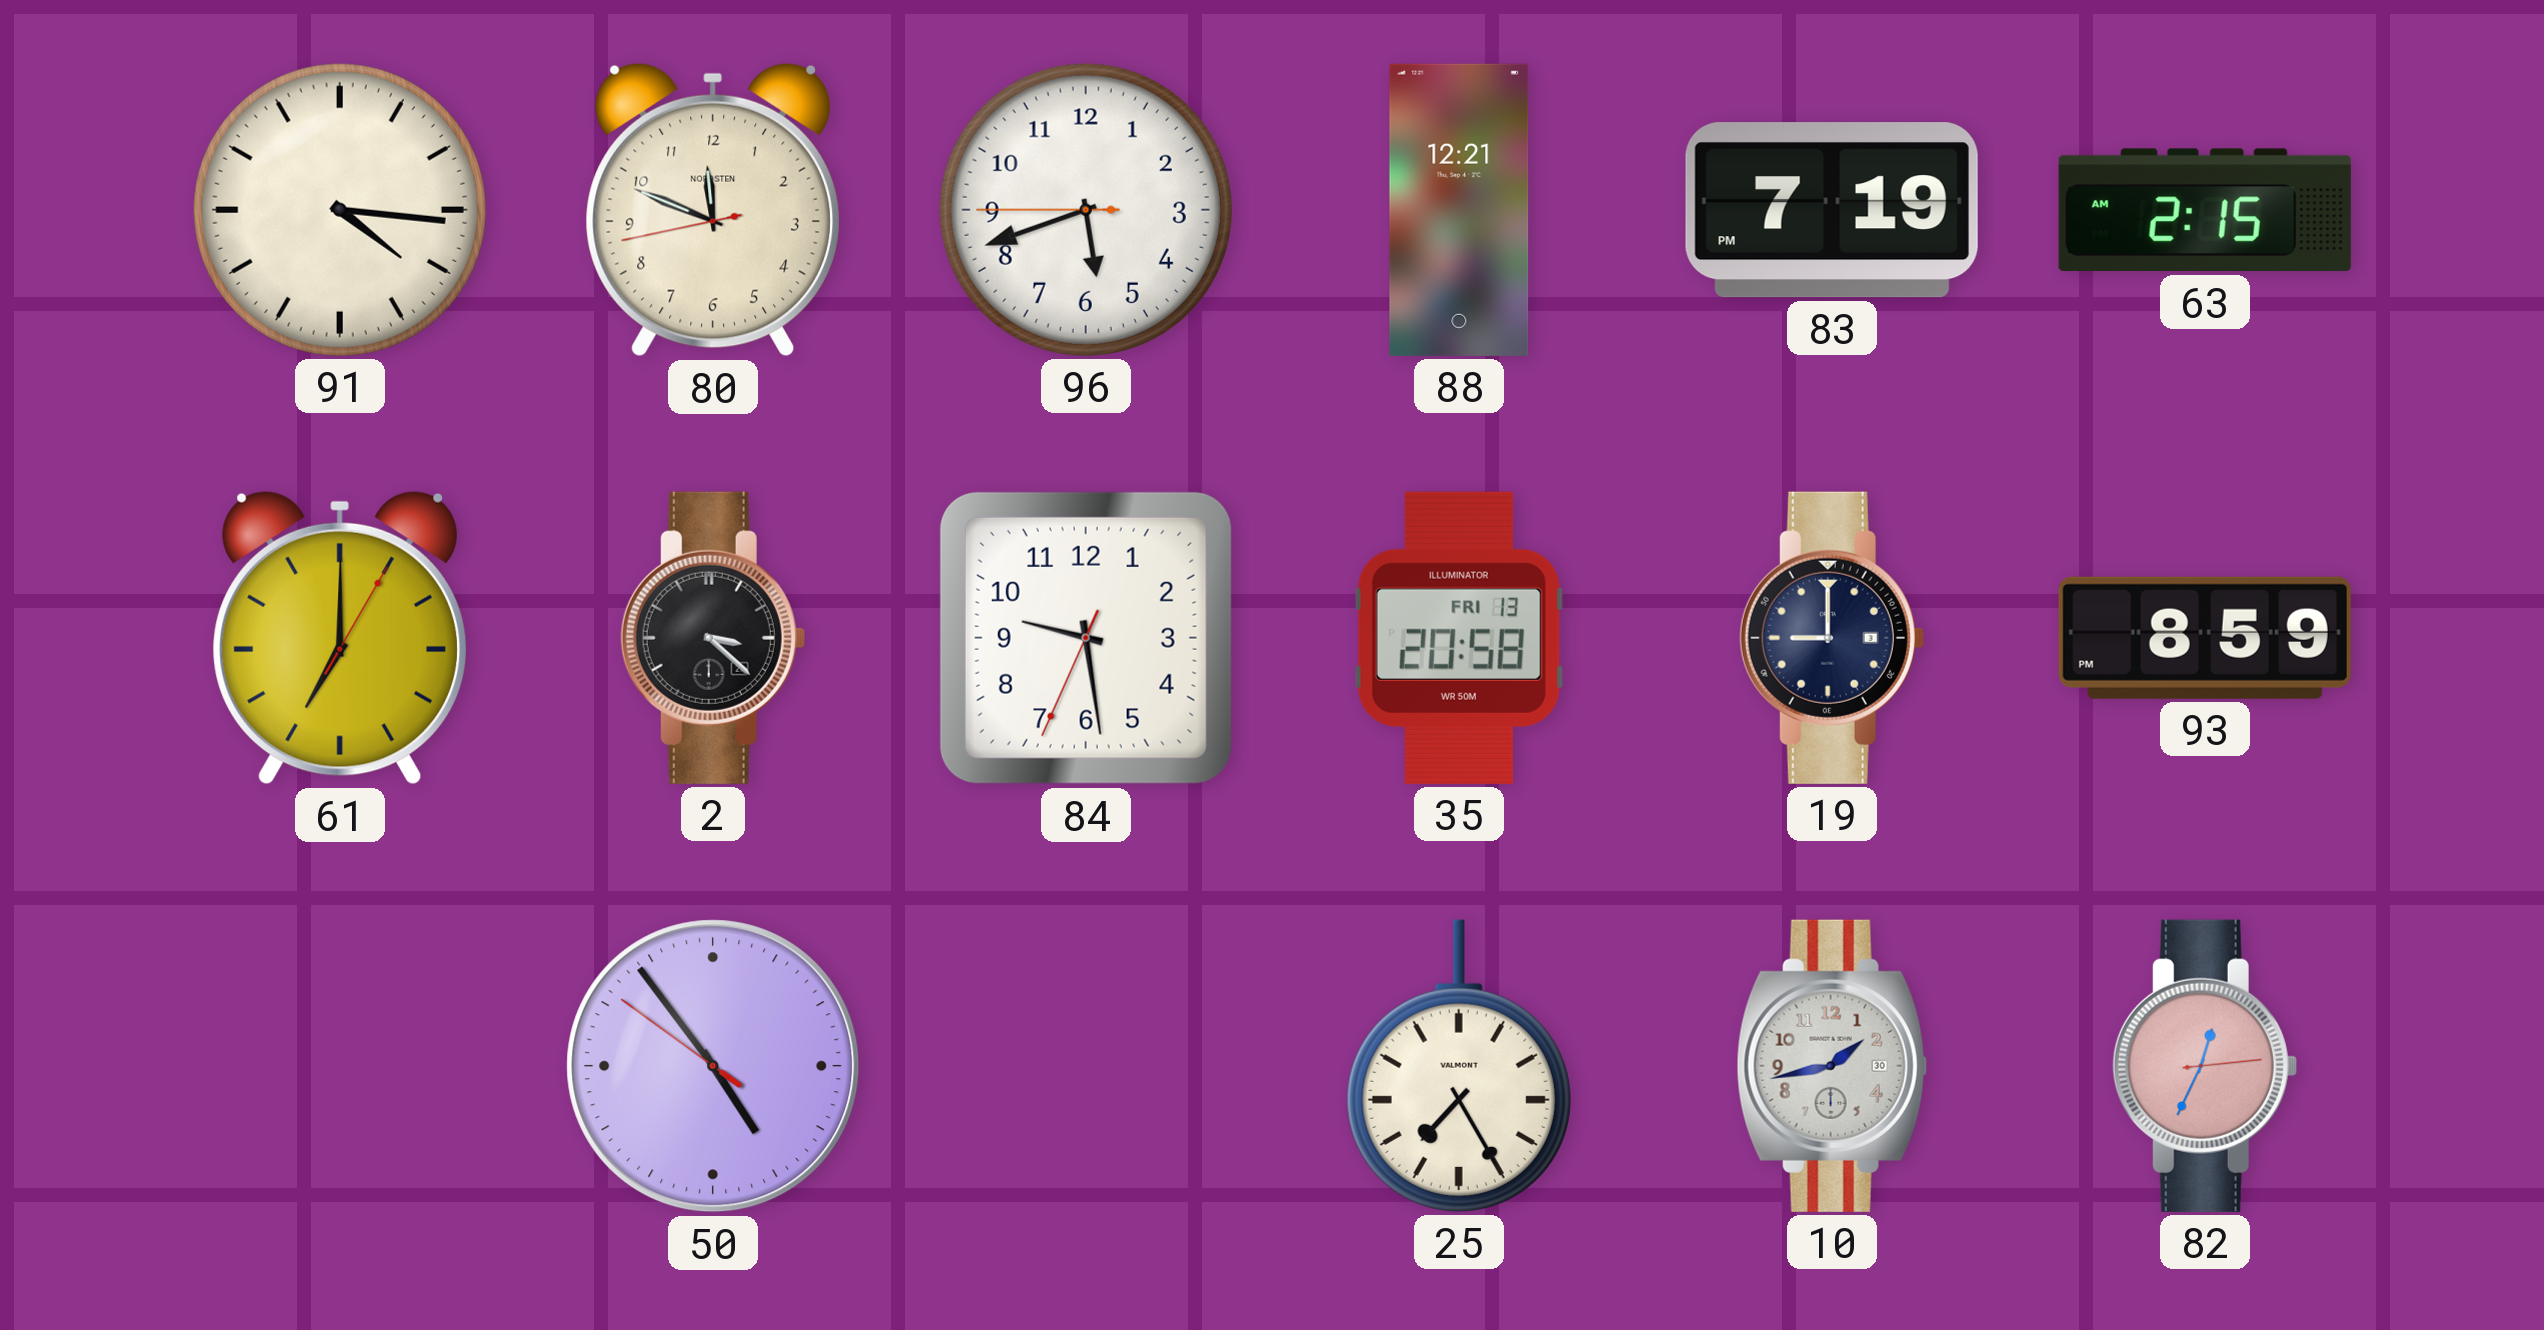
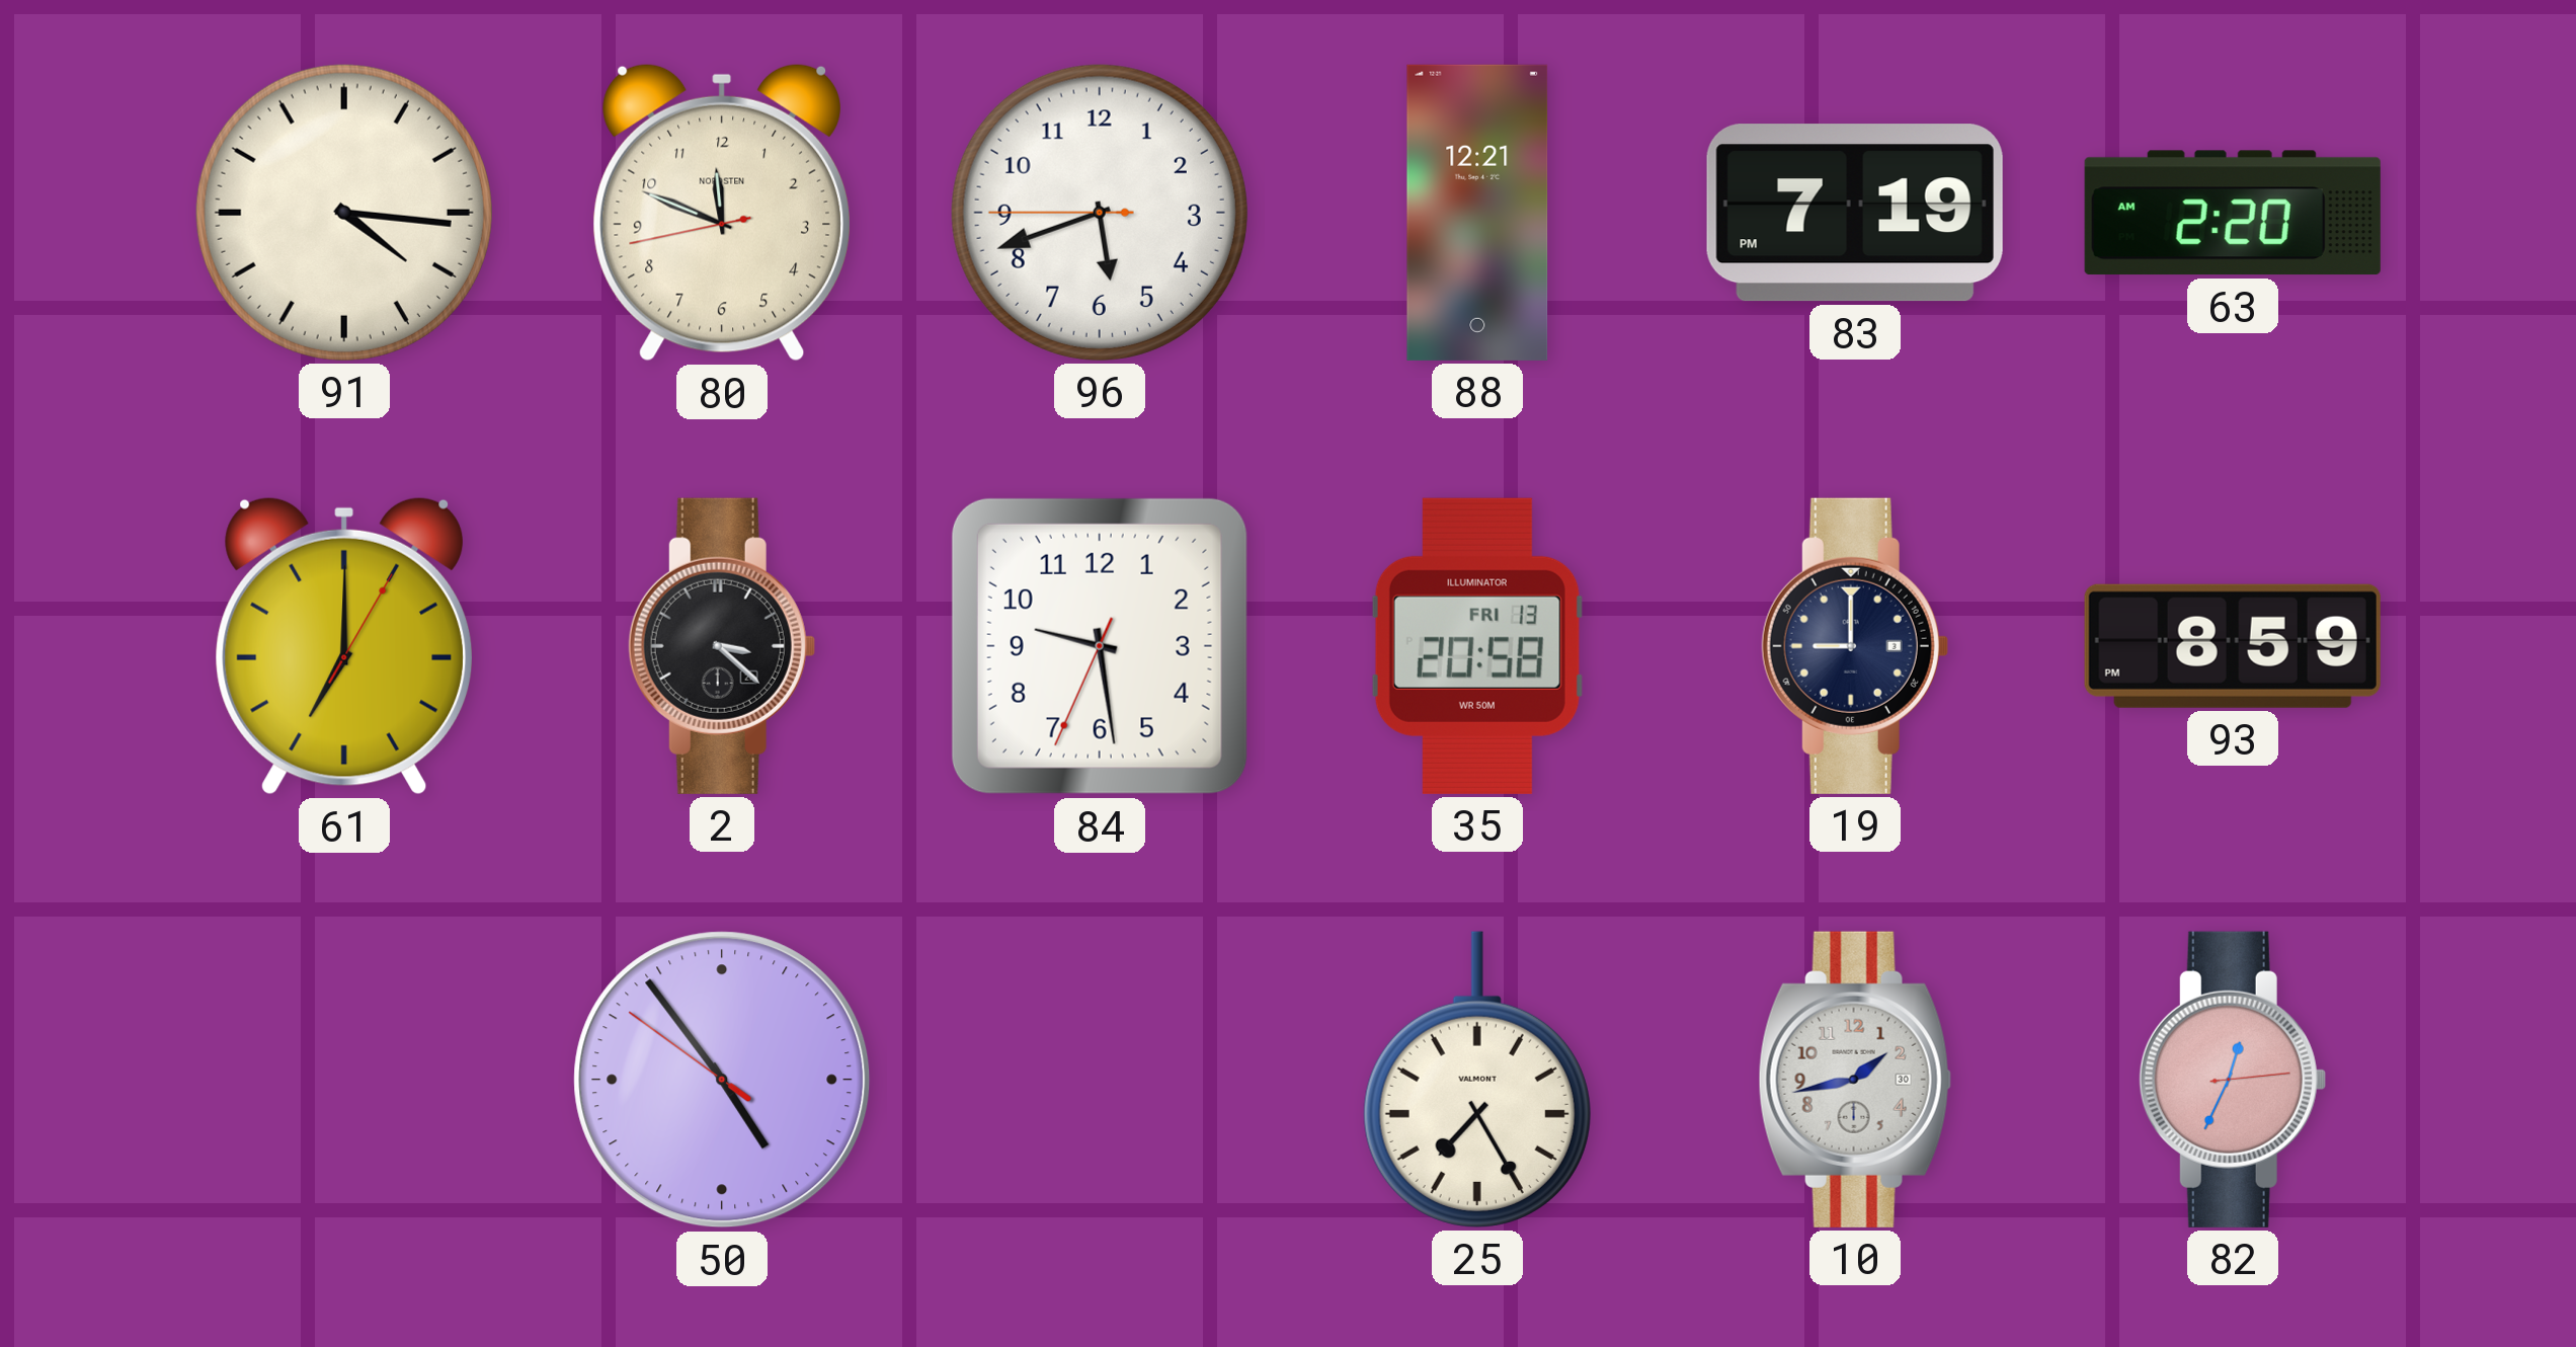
63: 2:15 -> 2:20
